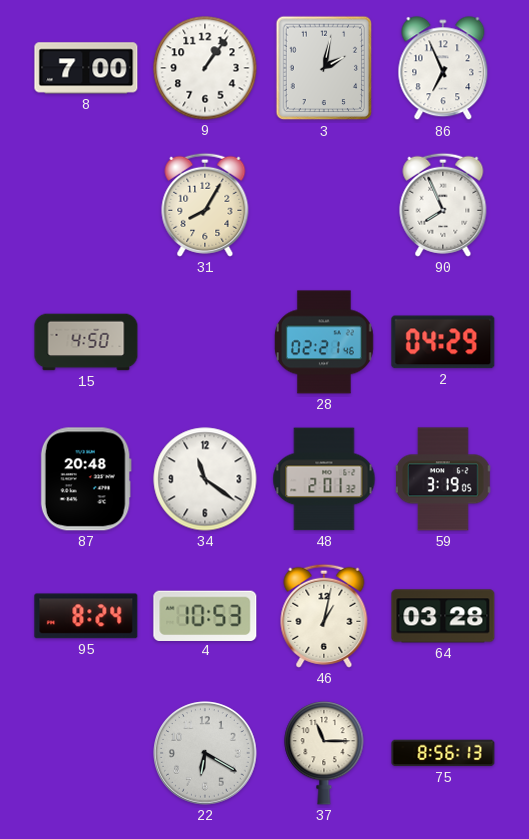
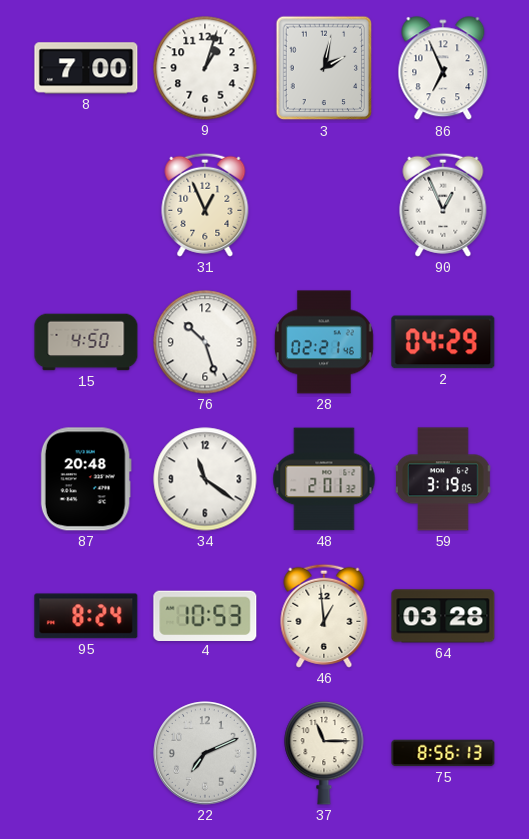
9: 1:06 -> 1:03
31: 8:05 -> 12:56
90: 7:56 -> 12:56
76: none -> 10:27
46: 1:02 -> 12:59
22: 6:20 -> 7:11
